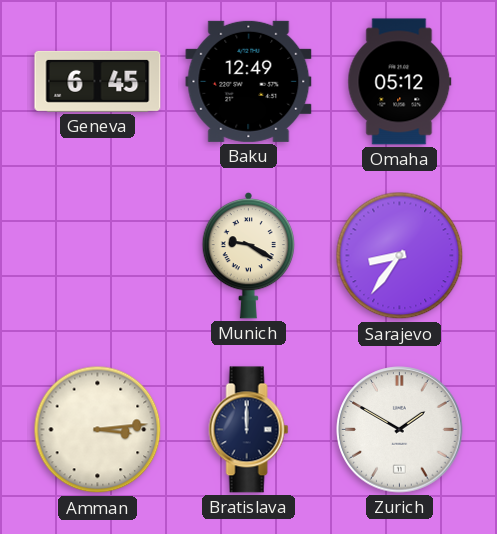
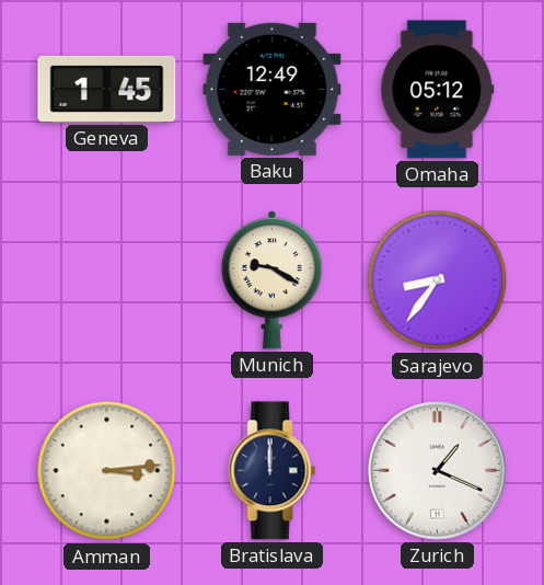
Geneva: 6:45 -> 1:45
Zurich: 1:50 -> 1:19
